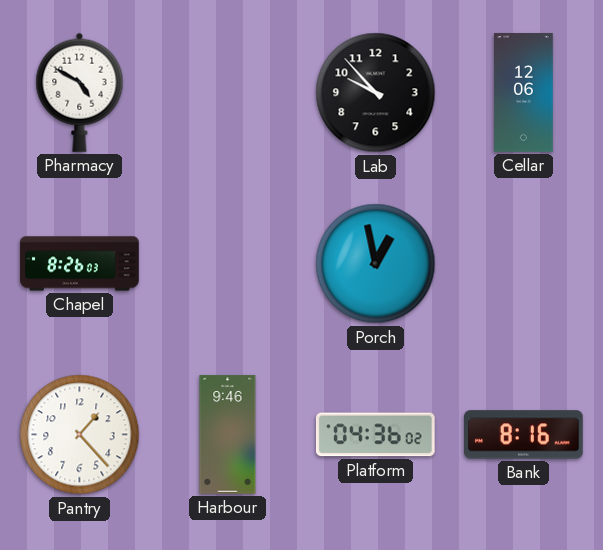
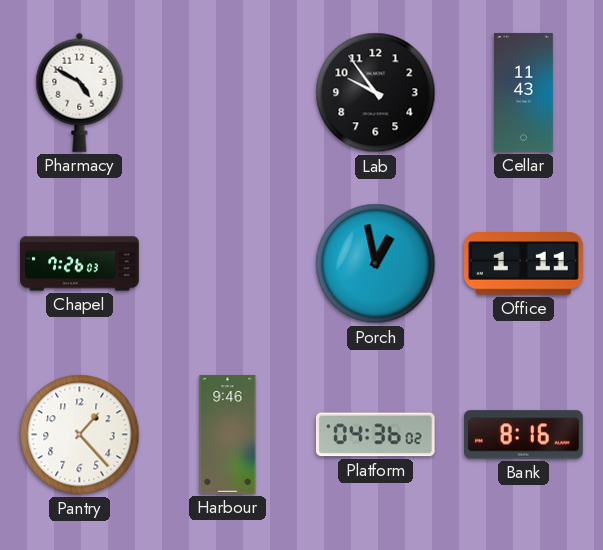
Lab: 9:53 -> 9:54
Cellar: 12:06 -> 11:43
Chapel: 8:26 -> 7:26
Office: none -> 1:11
